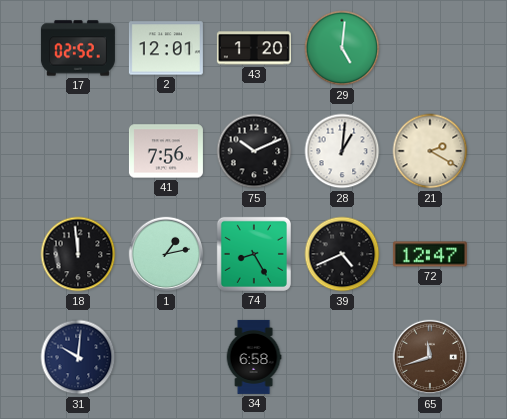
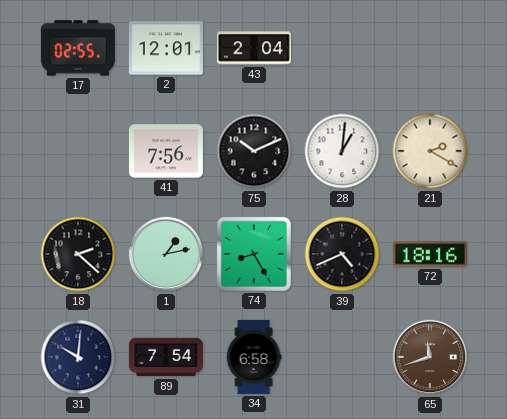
17: 02:52 -> 02:55
43: 1:20 -> 2:04
29: 5:01 -> none
18: 11:59 -> 2:22
72: 12:47 -> 18:16
89: none -> 7:54
